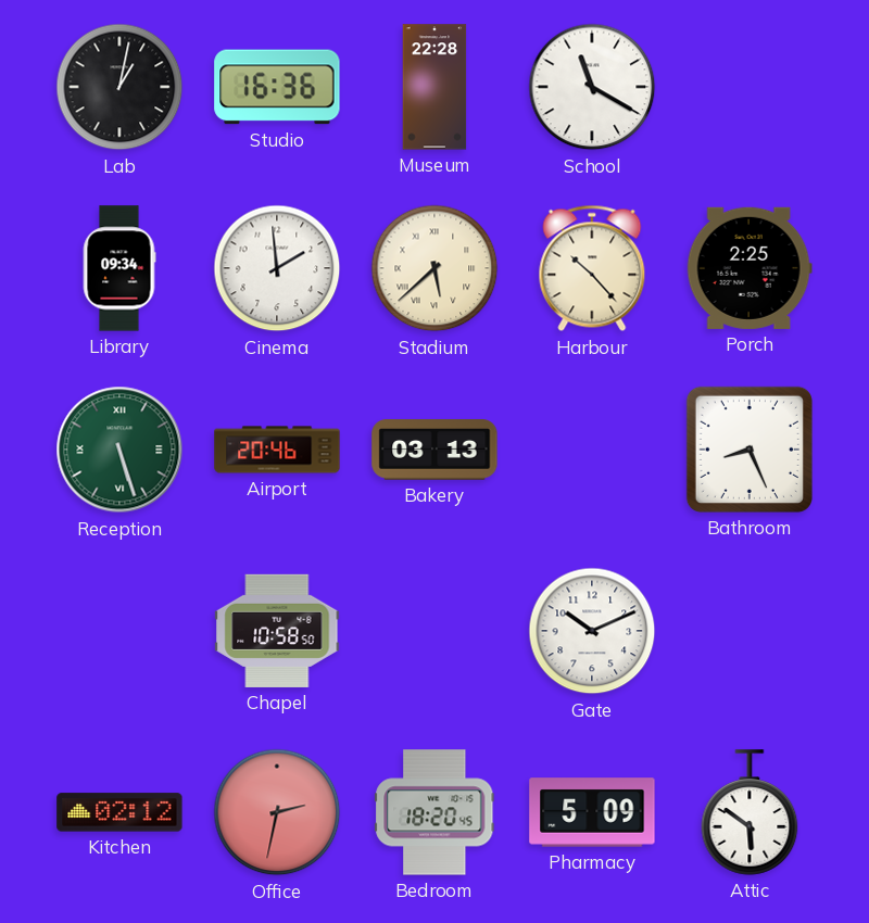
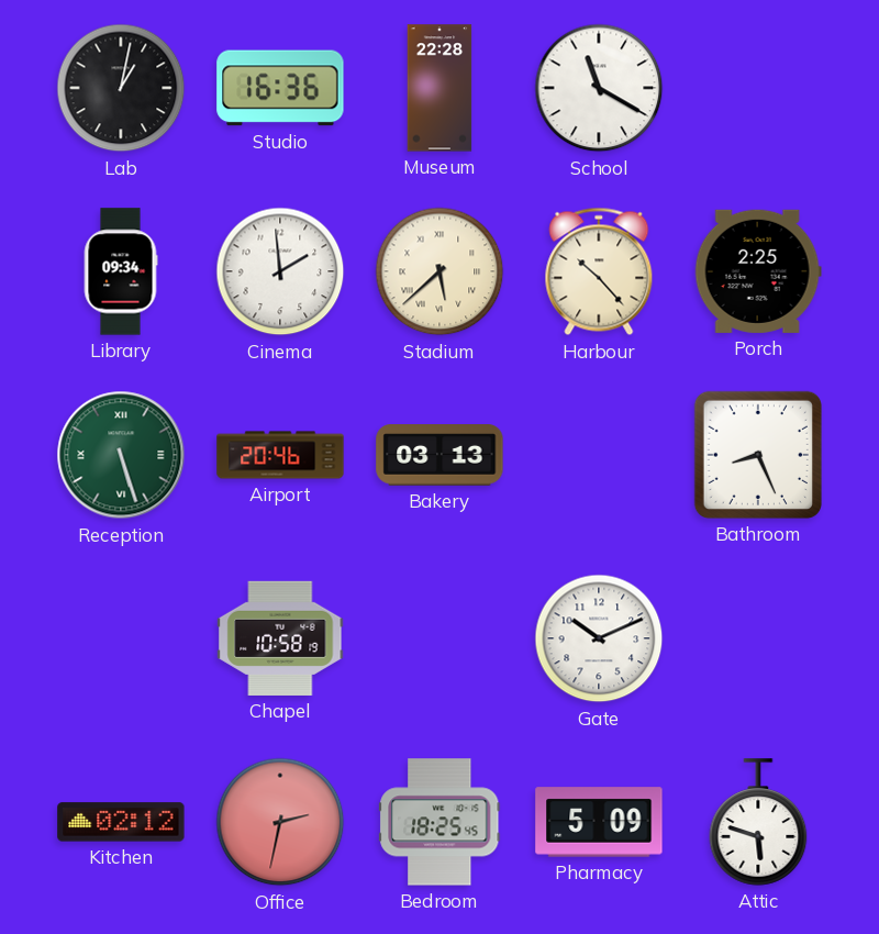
Chapel: 10:58:50 -> 10:58:19
Bedroom: 18:20 -> 18:25
Attic: 5:51 -> 5:48
